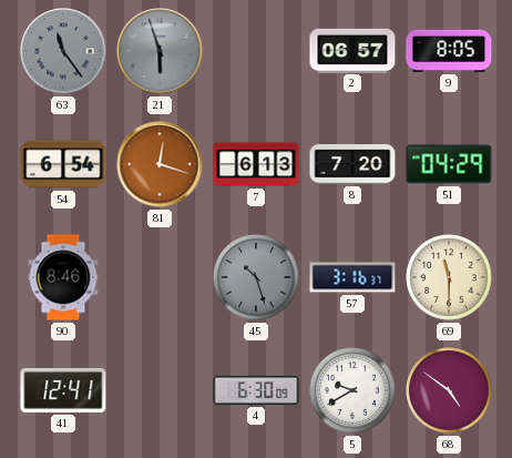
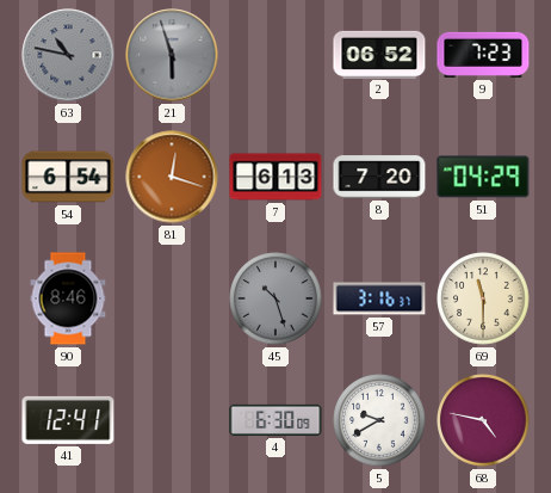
63: 11:24 -> 10:47
2: 06:57 -> 06:52
9: 8:05 -> 7:23
68: 4:51 -> 4:47
